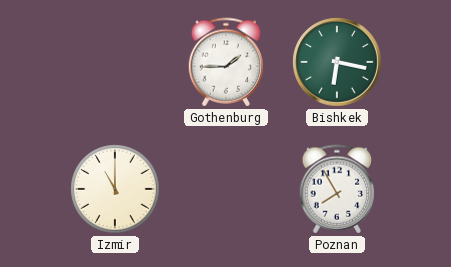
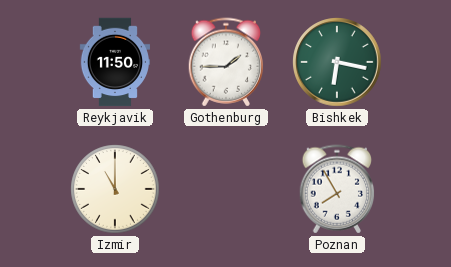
Reykjavik: none -> 11:50
